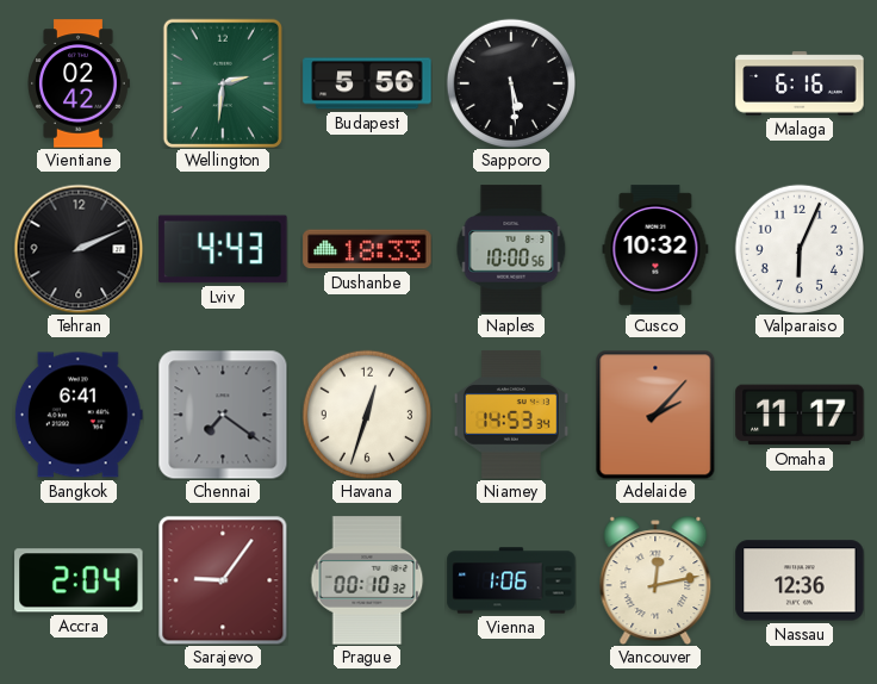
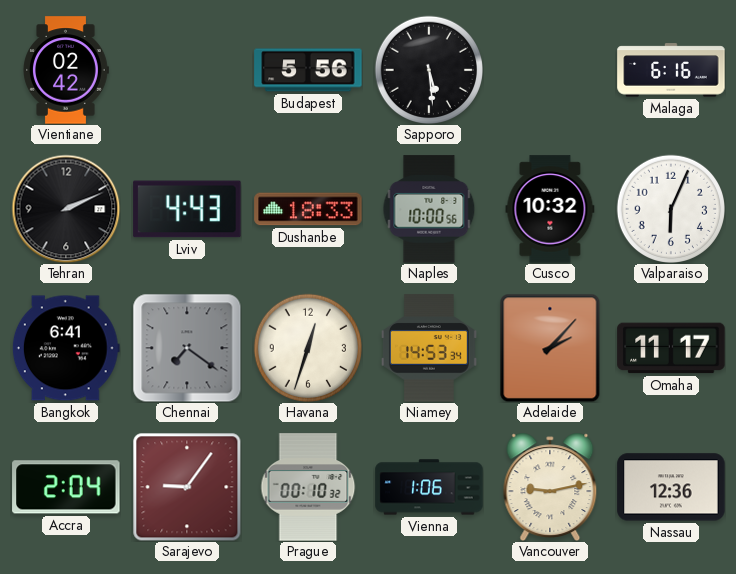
Wellington: 2:31 -> none
Vancouver: 12:13 -> 9:13
